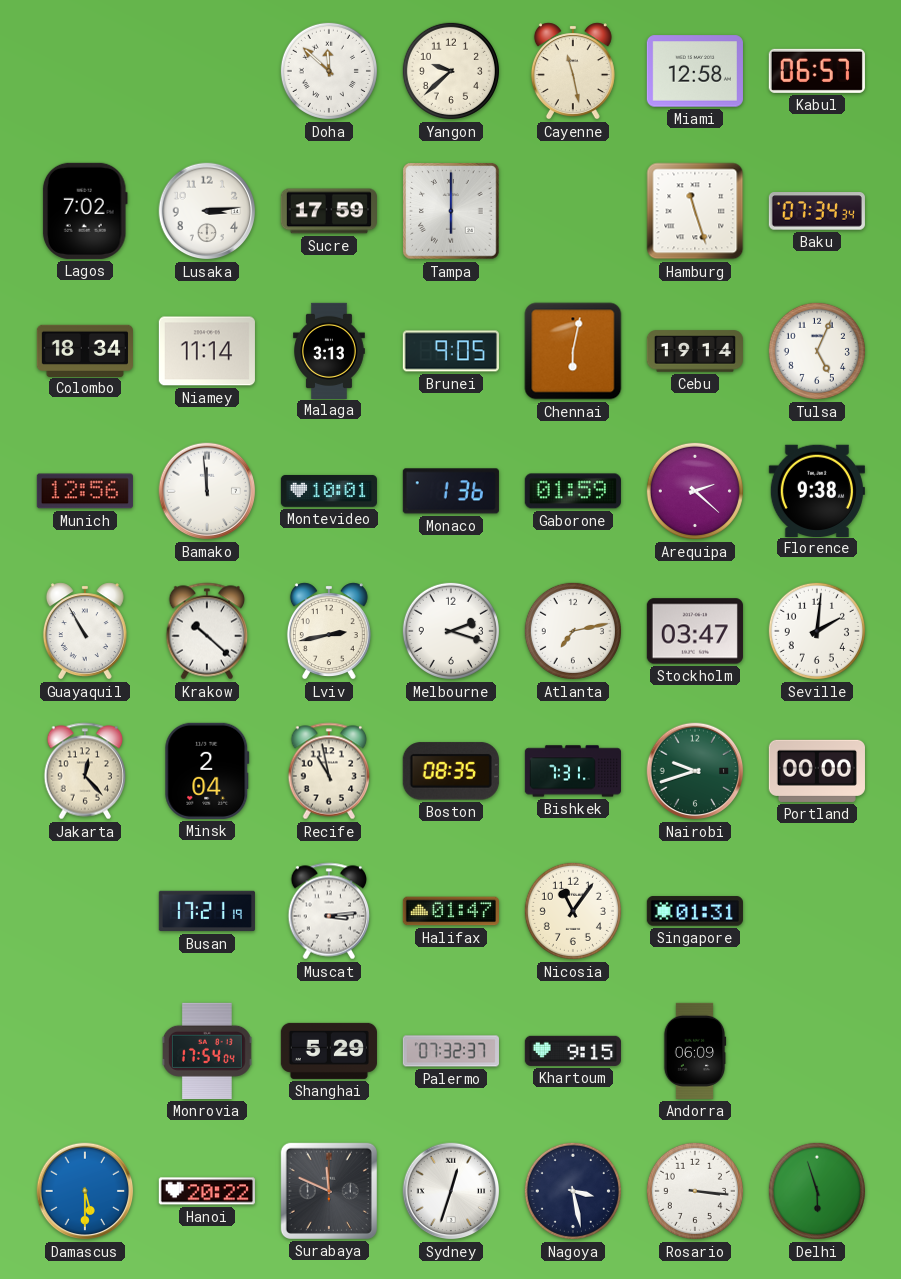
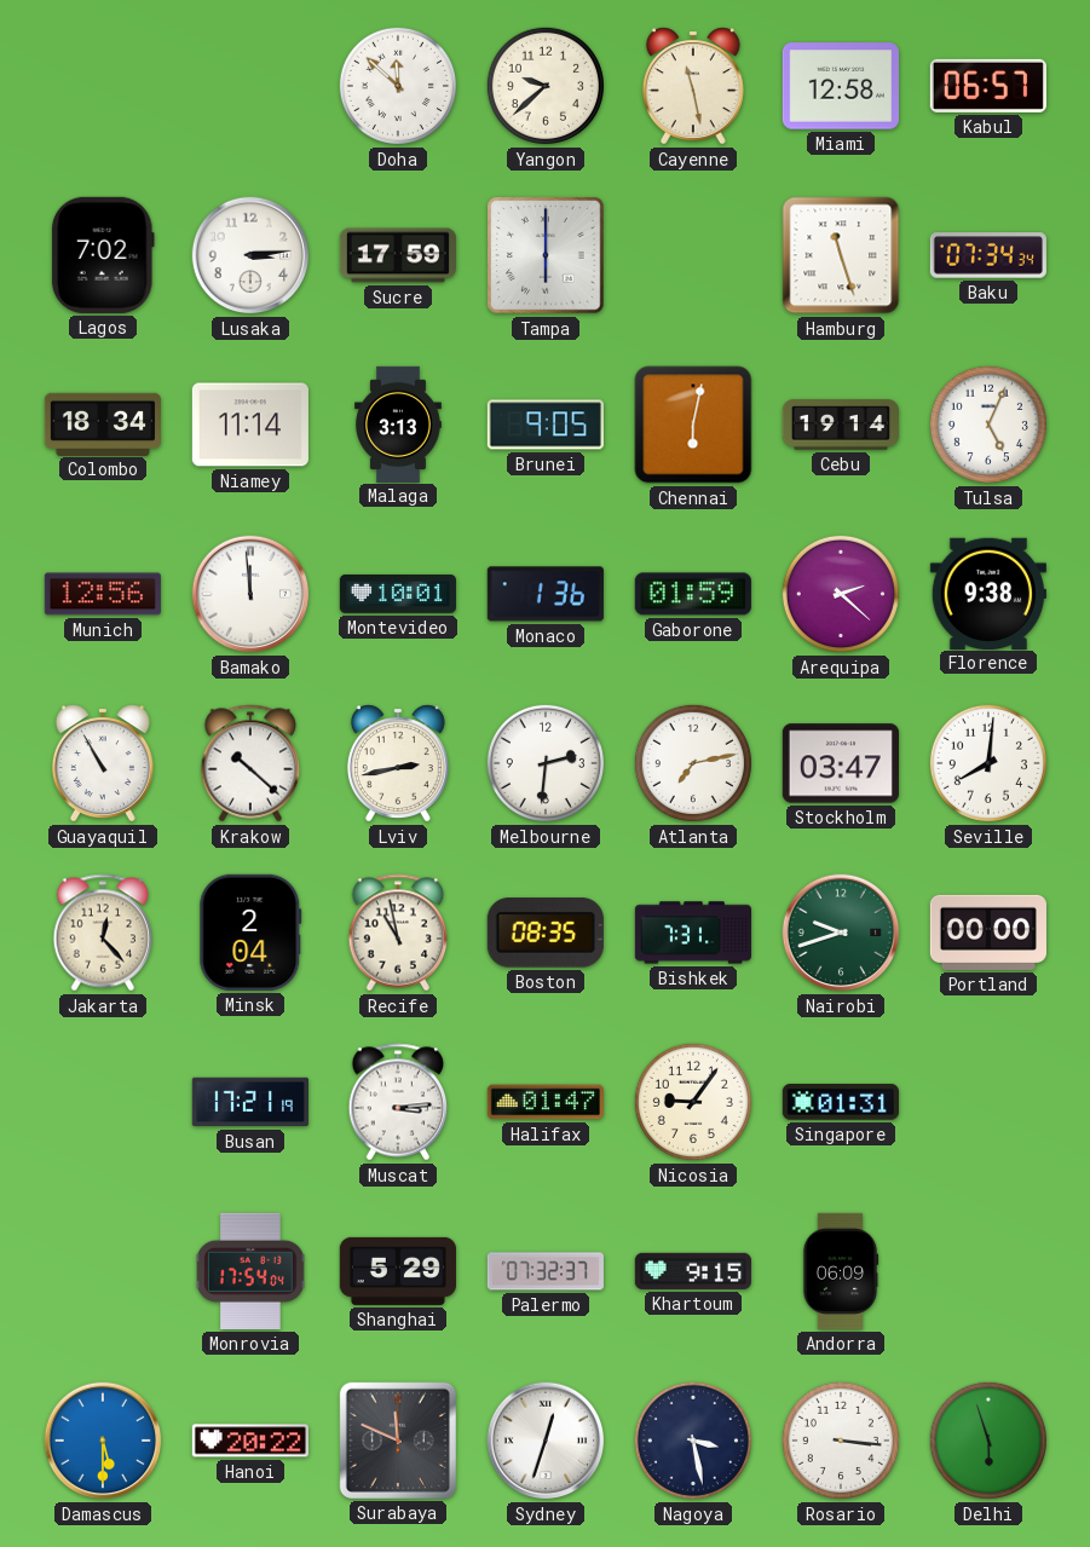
Melbourne: 2:18 -> 2:31
Seville: 2:01 -> 8:01
Nicosia: 11:06 -> 9:06
